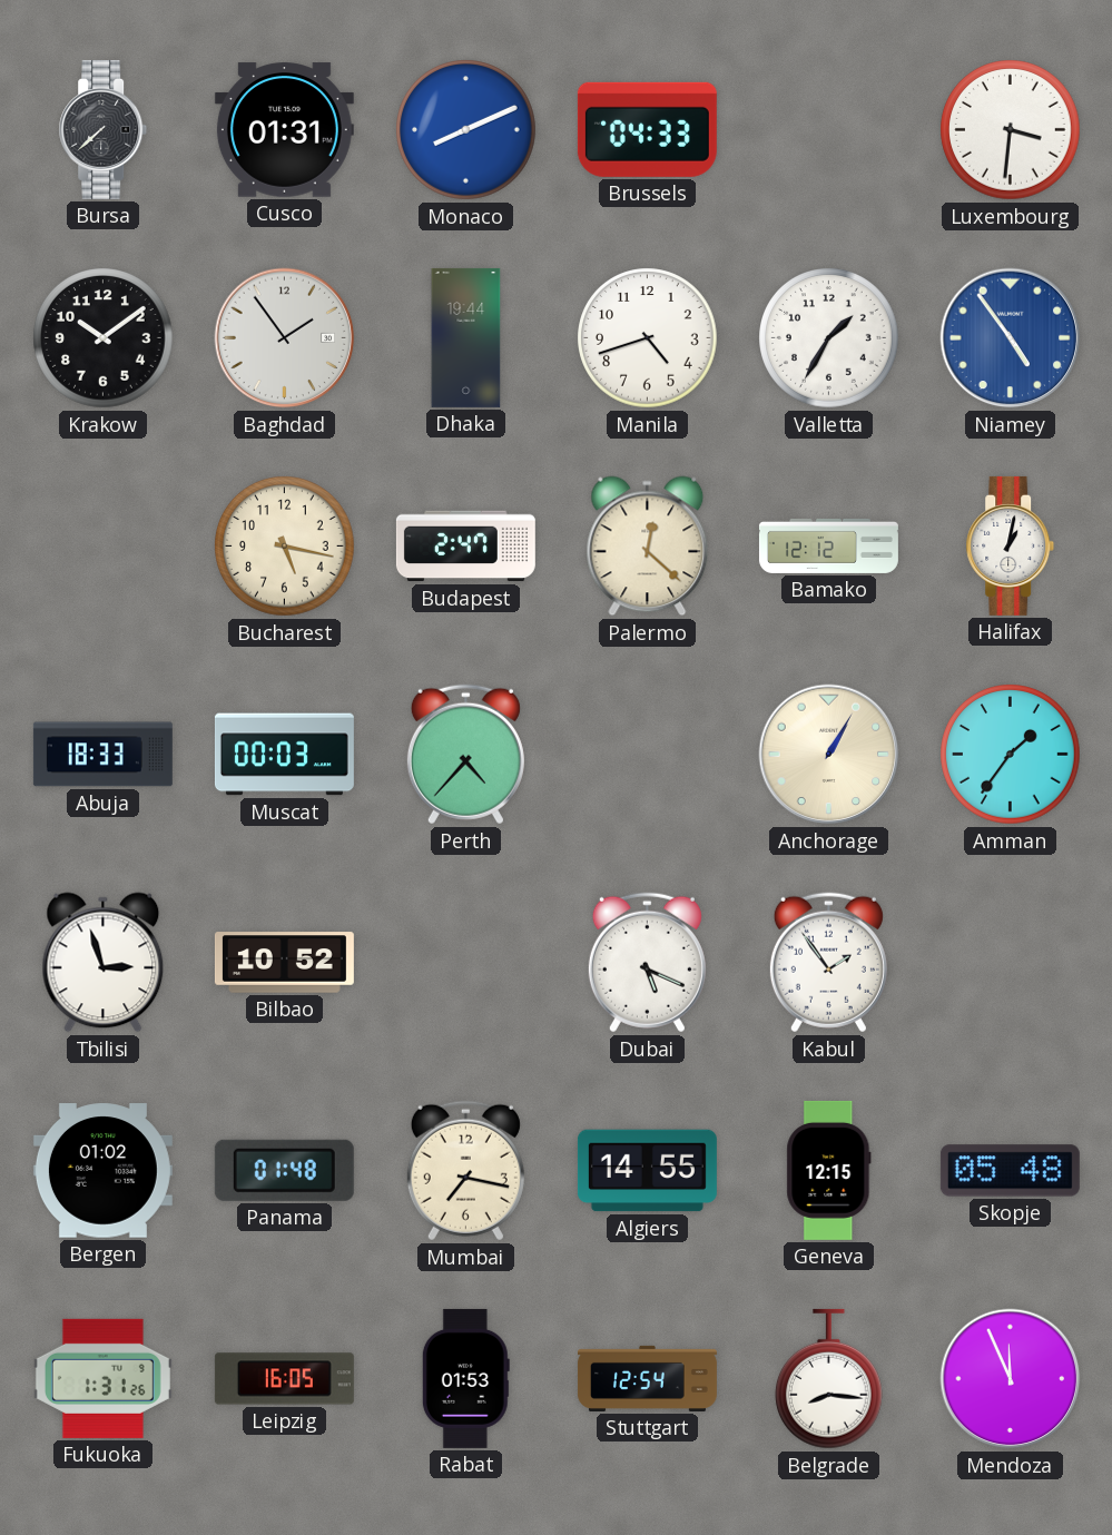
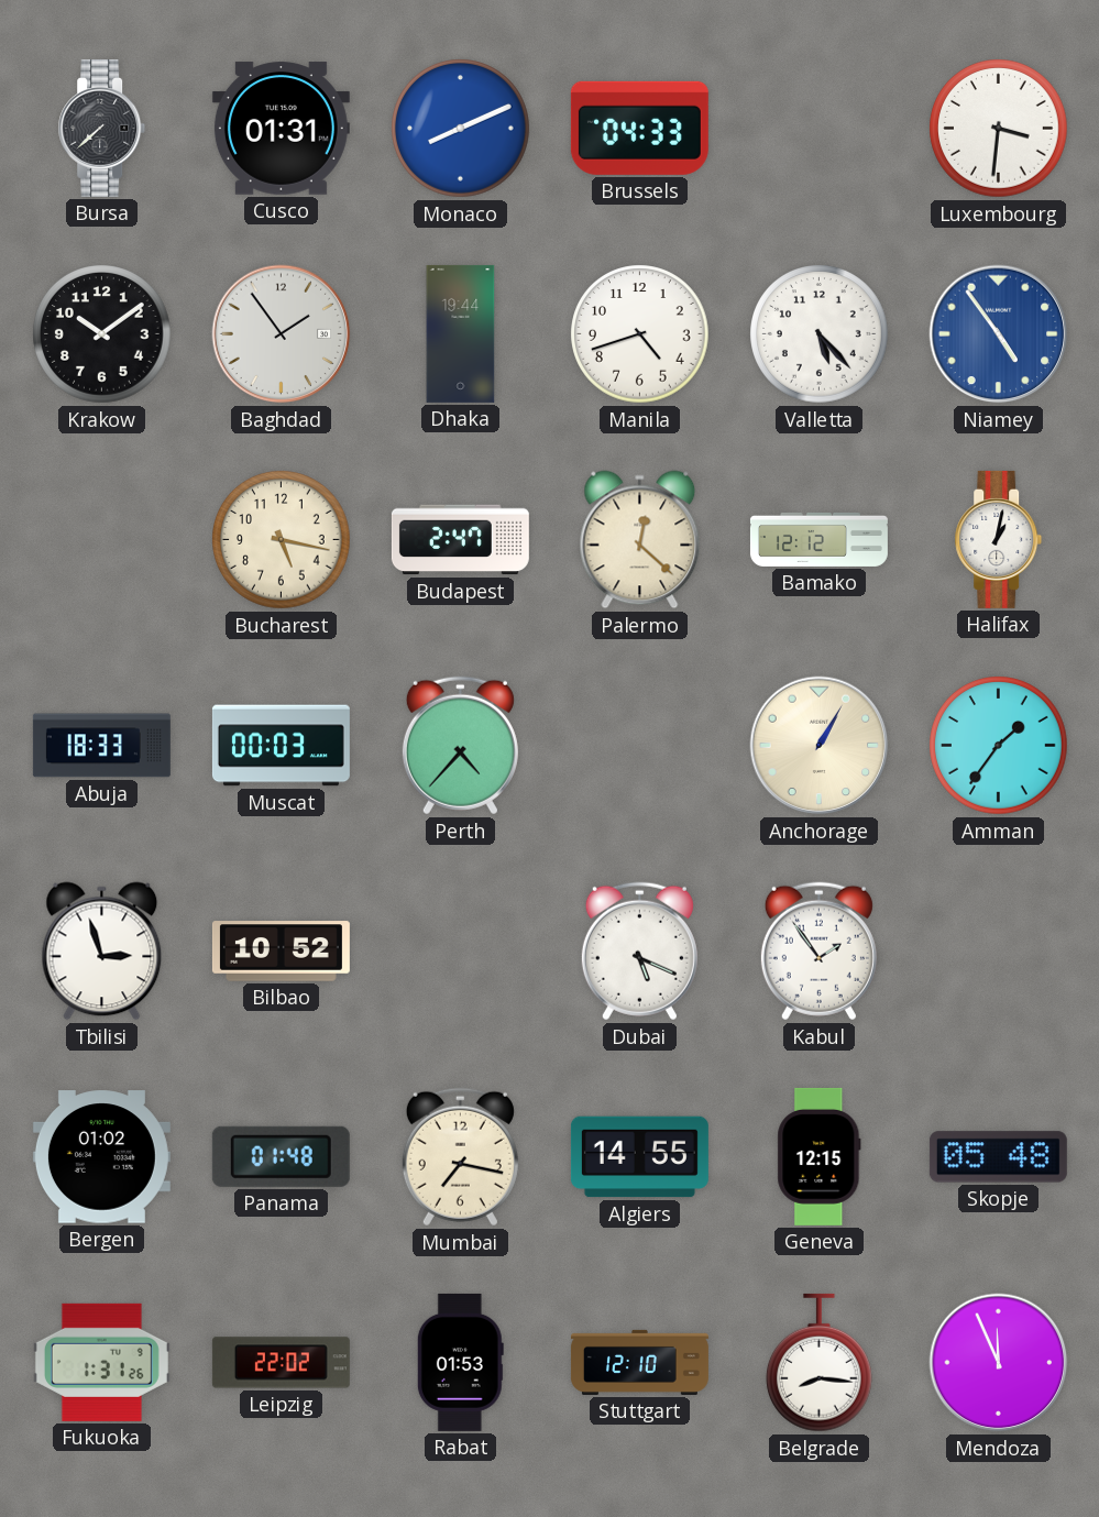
Valletta: 1:35 -> 5:23
Leipzig: 16:05 -> 22:02
Stuttgart: 12:54 -> 12:10
